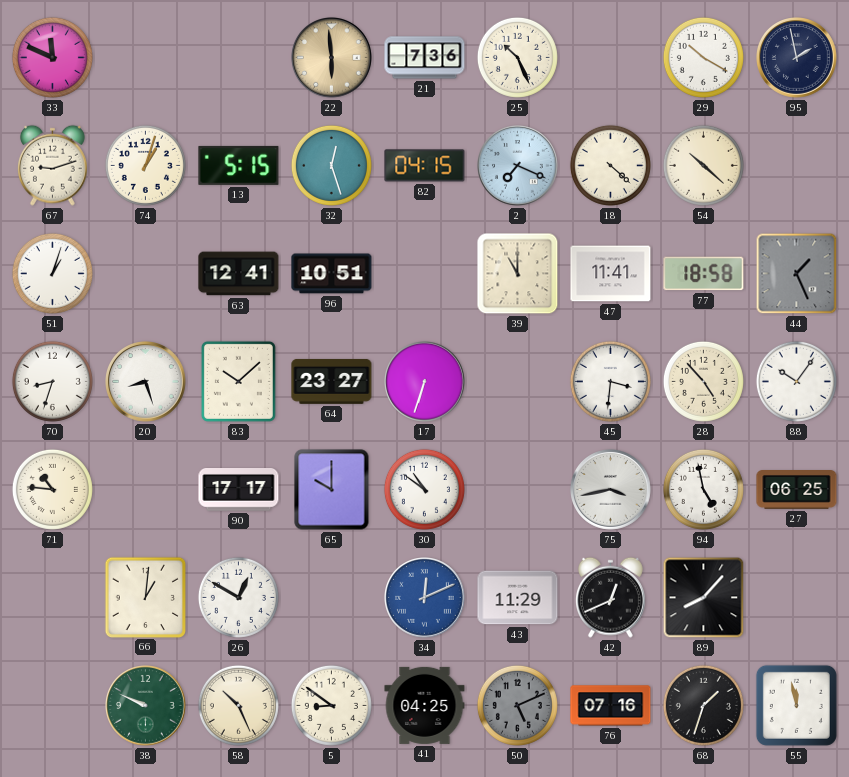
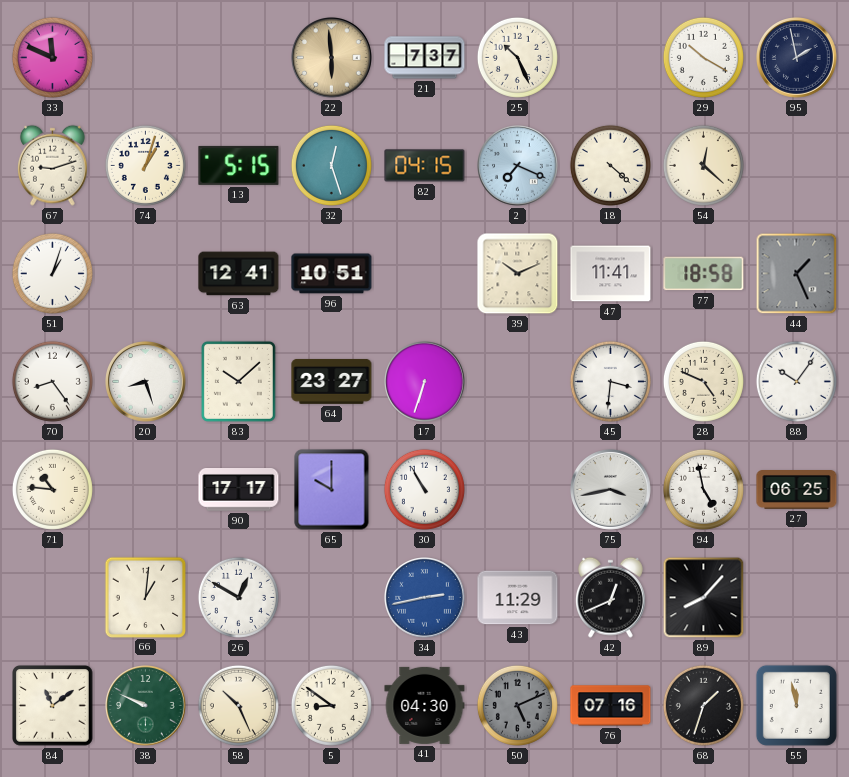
21: 7:36 -> 7:37
54: 10:22 -> 12:22
39: 11:00 -> 10:11
70: 8:33 -> 8:24
28: 4:53 -> 4:49
30: 10:51 -> 10:55
34: 12:11 -> 2:43
84: none -> 11:09
41: 04:25 -> 04:30
